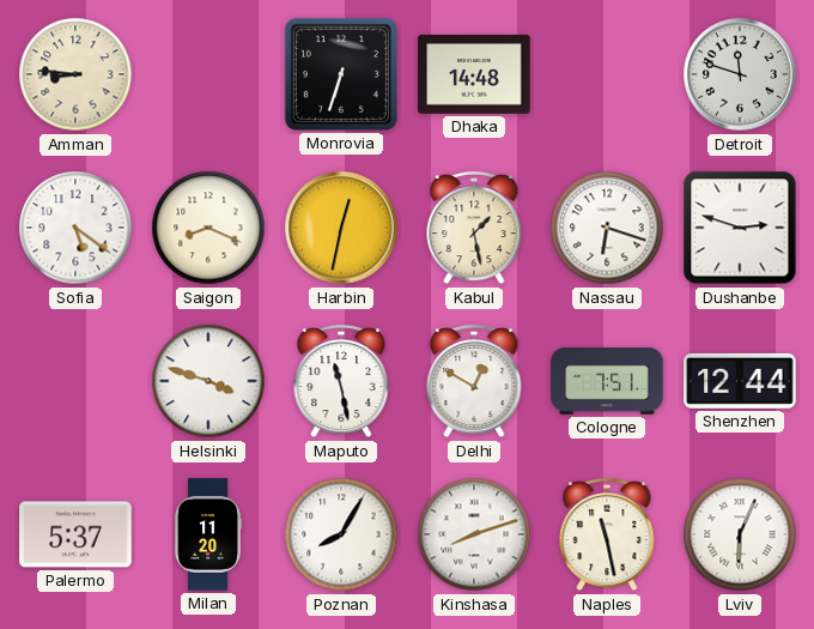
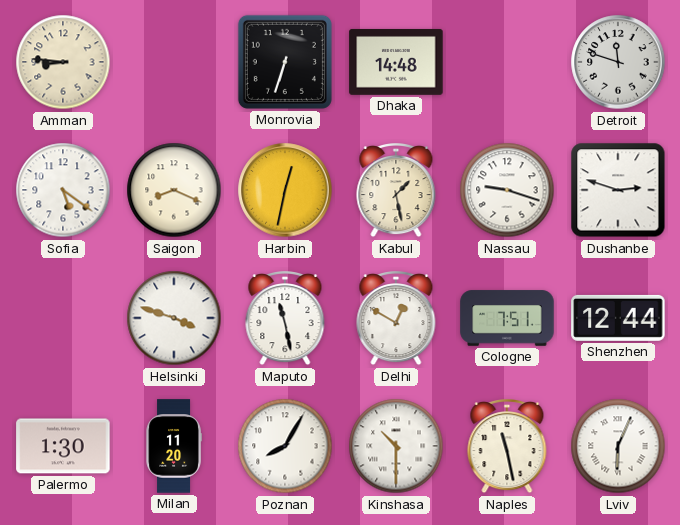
Nassau: 6:18 -> 9:18
Palermo: 5:37 -> 1:30
Kinshasa: 8:12 -> 10:30
